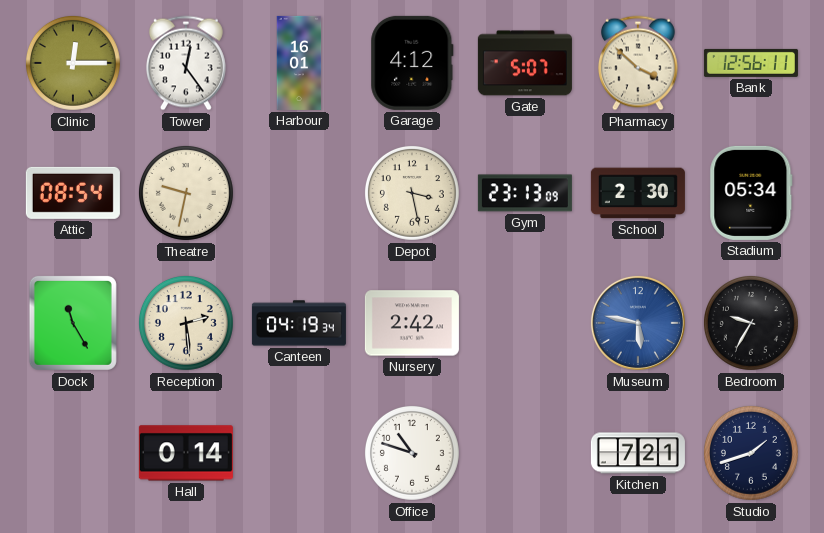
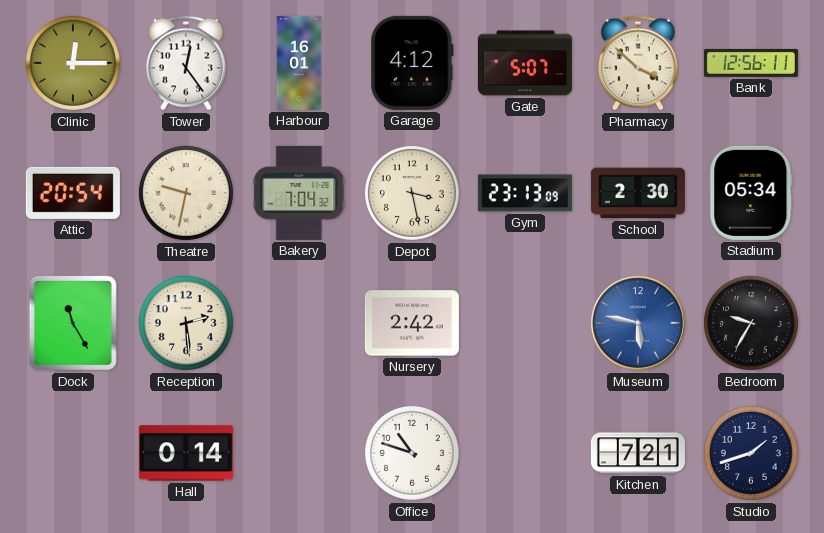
Attic: 08:54 -> 20:54
Bakery: none -> 7:04
Canteen: 04:19 -> none
